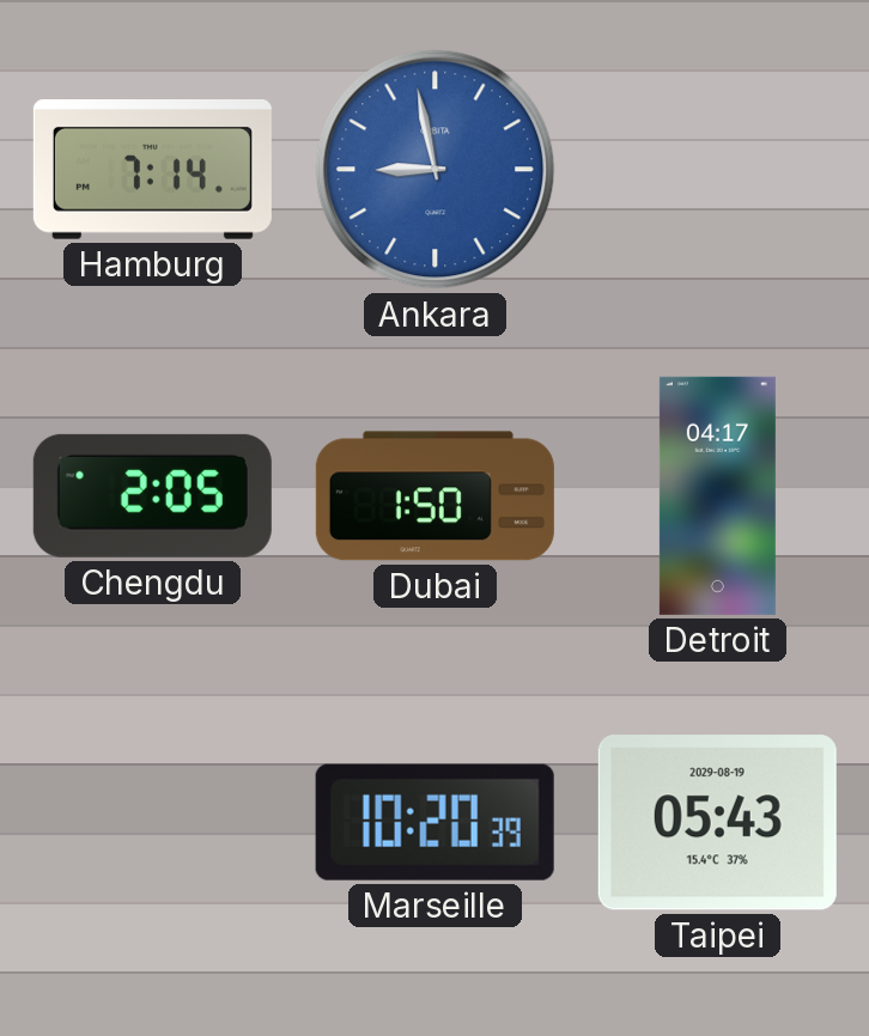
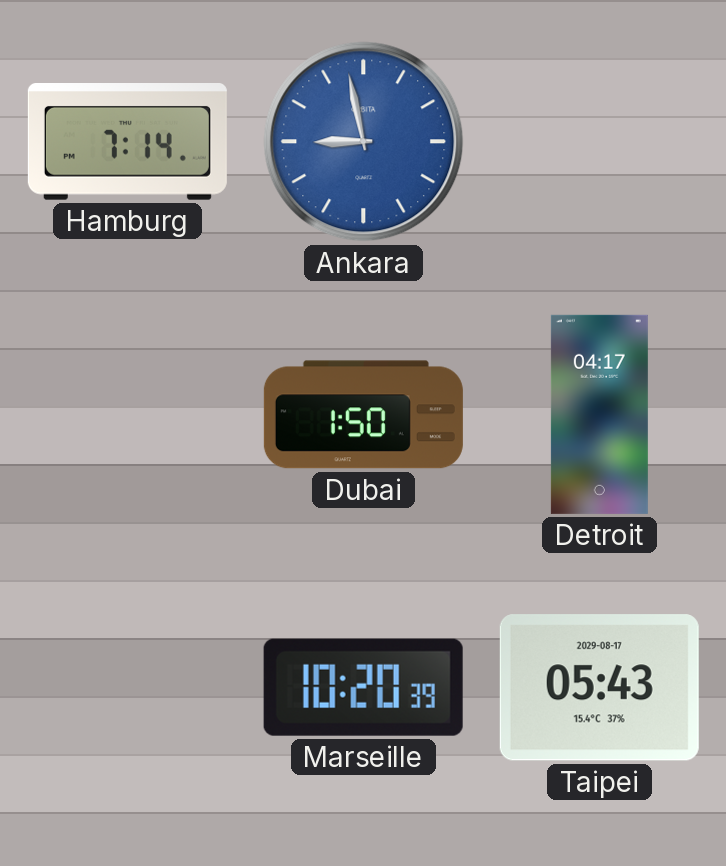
Chengdu: 2:05 -> none
Taipei date: 2029-08-19 -> 2029-08-17
